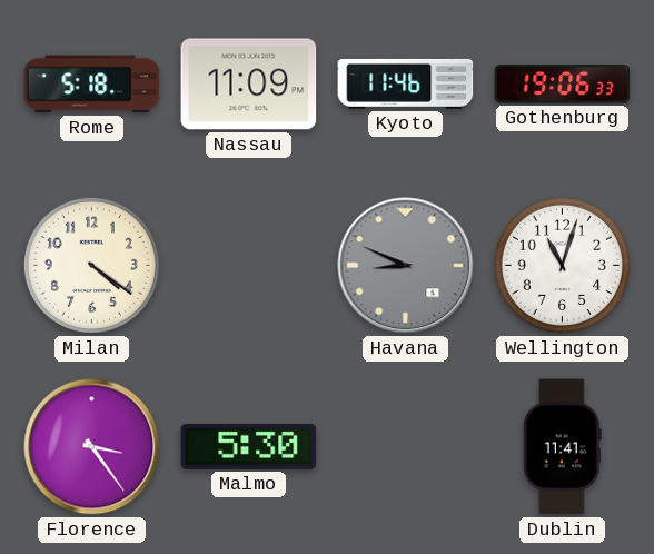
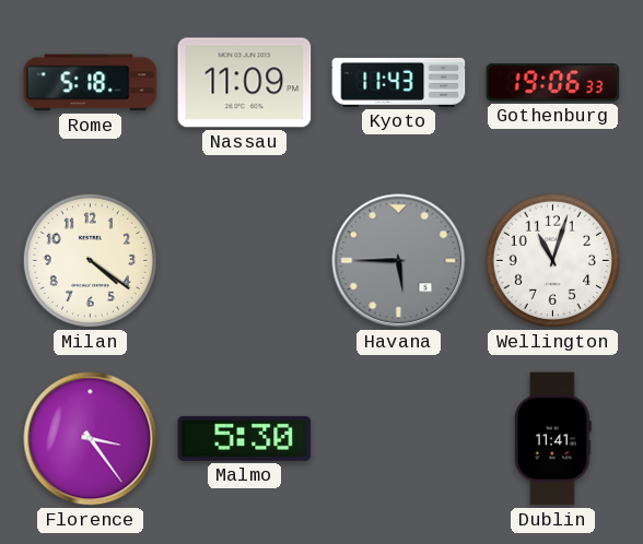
Kyoto: 11:46 -> 11:43
Havana: 8:49 -> 5:45
